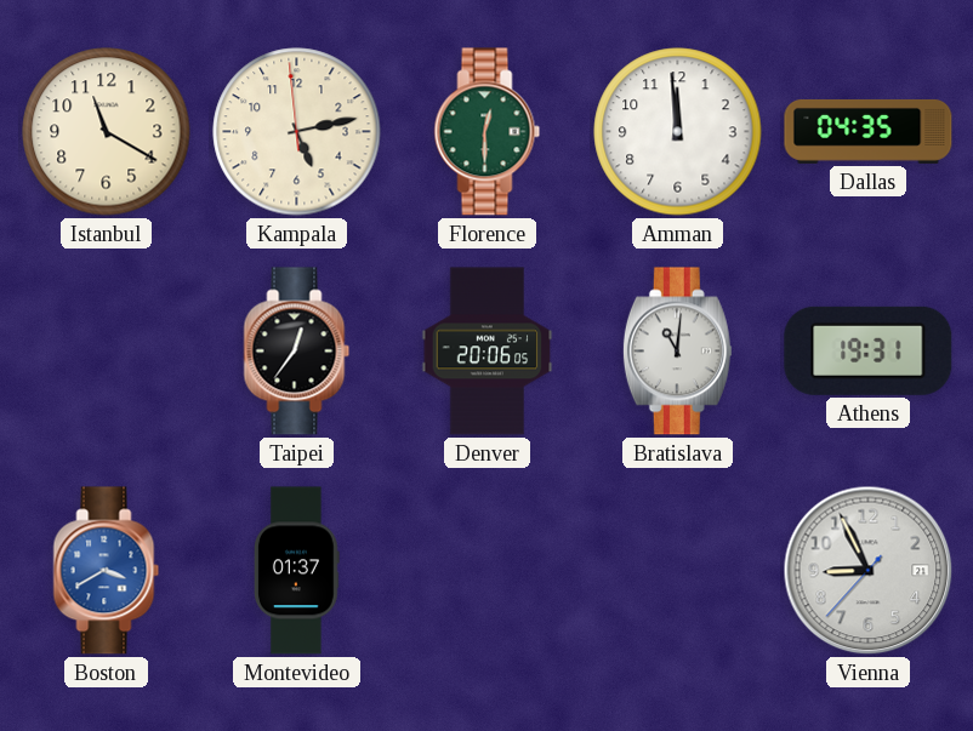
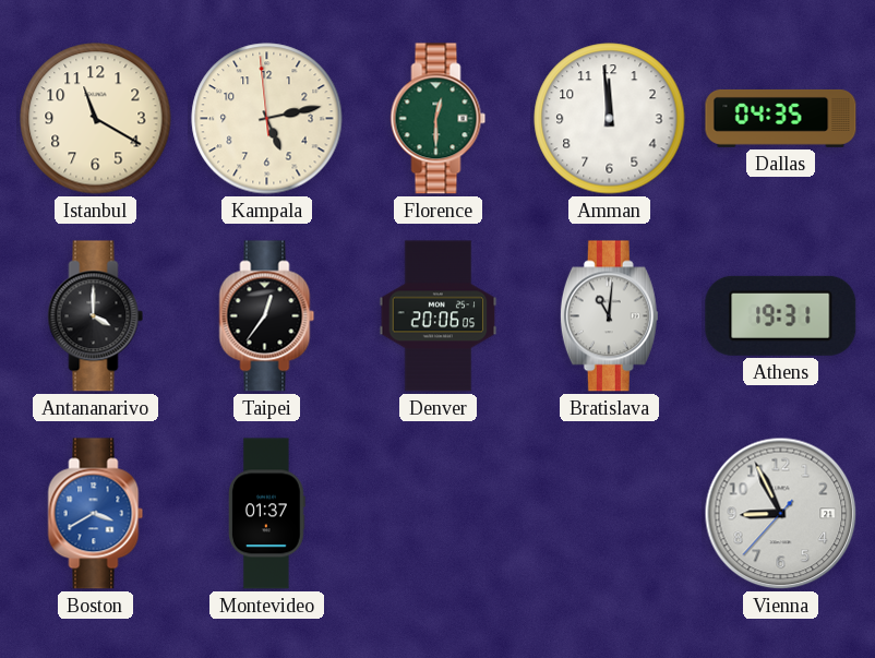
Antananarivo: none -> 4:00
